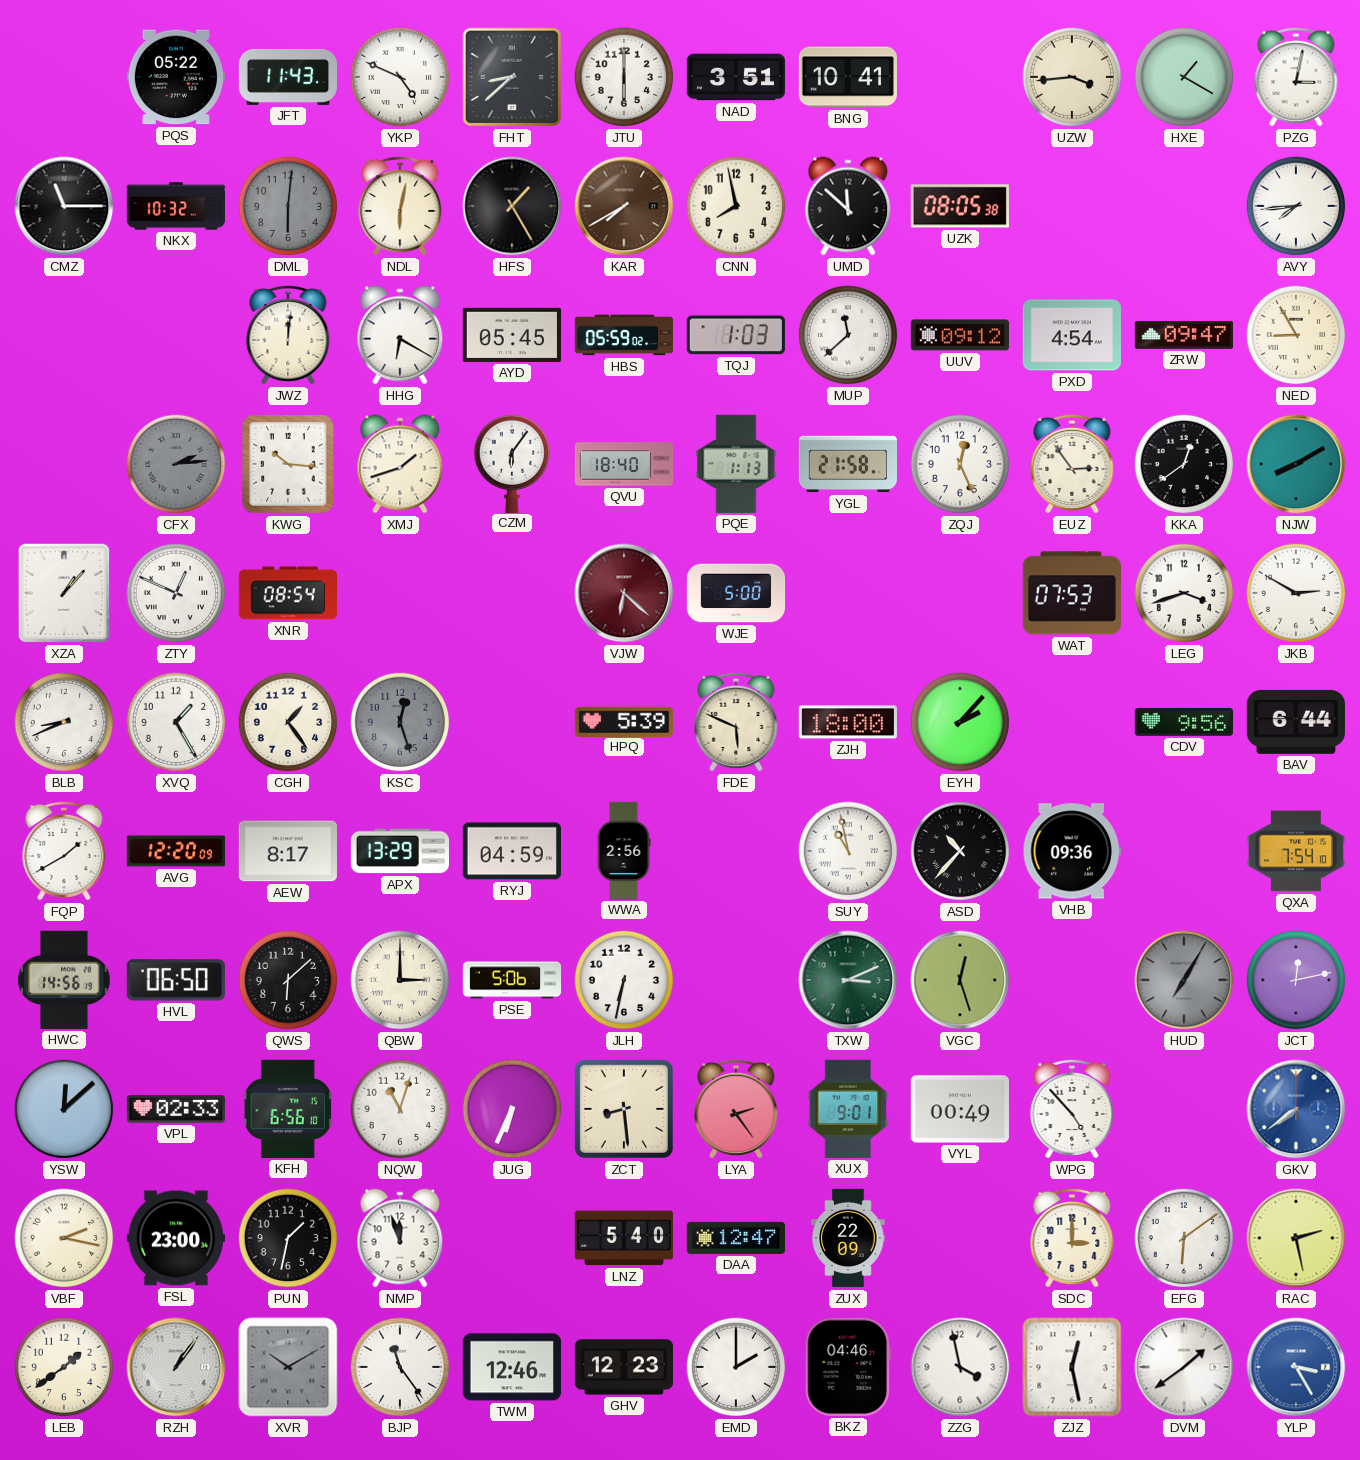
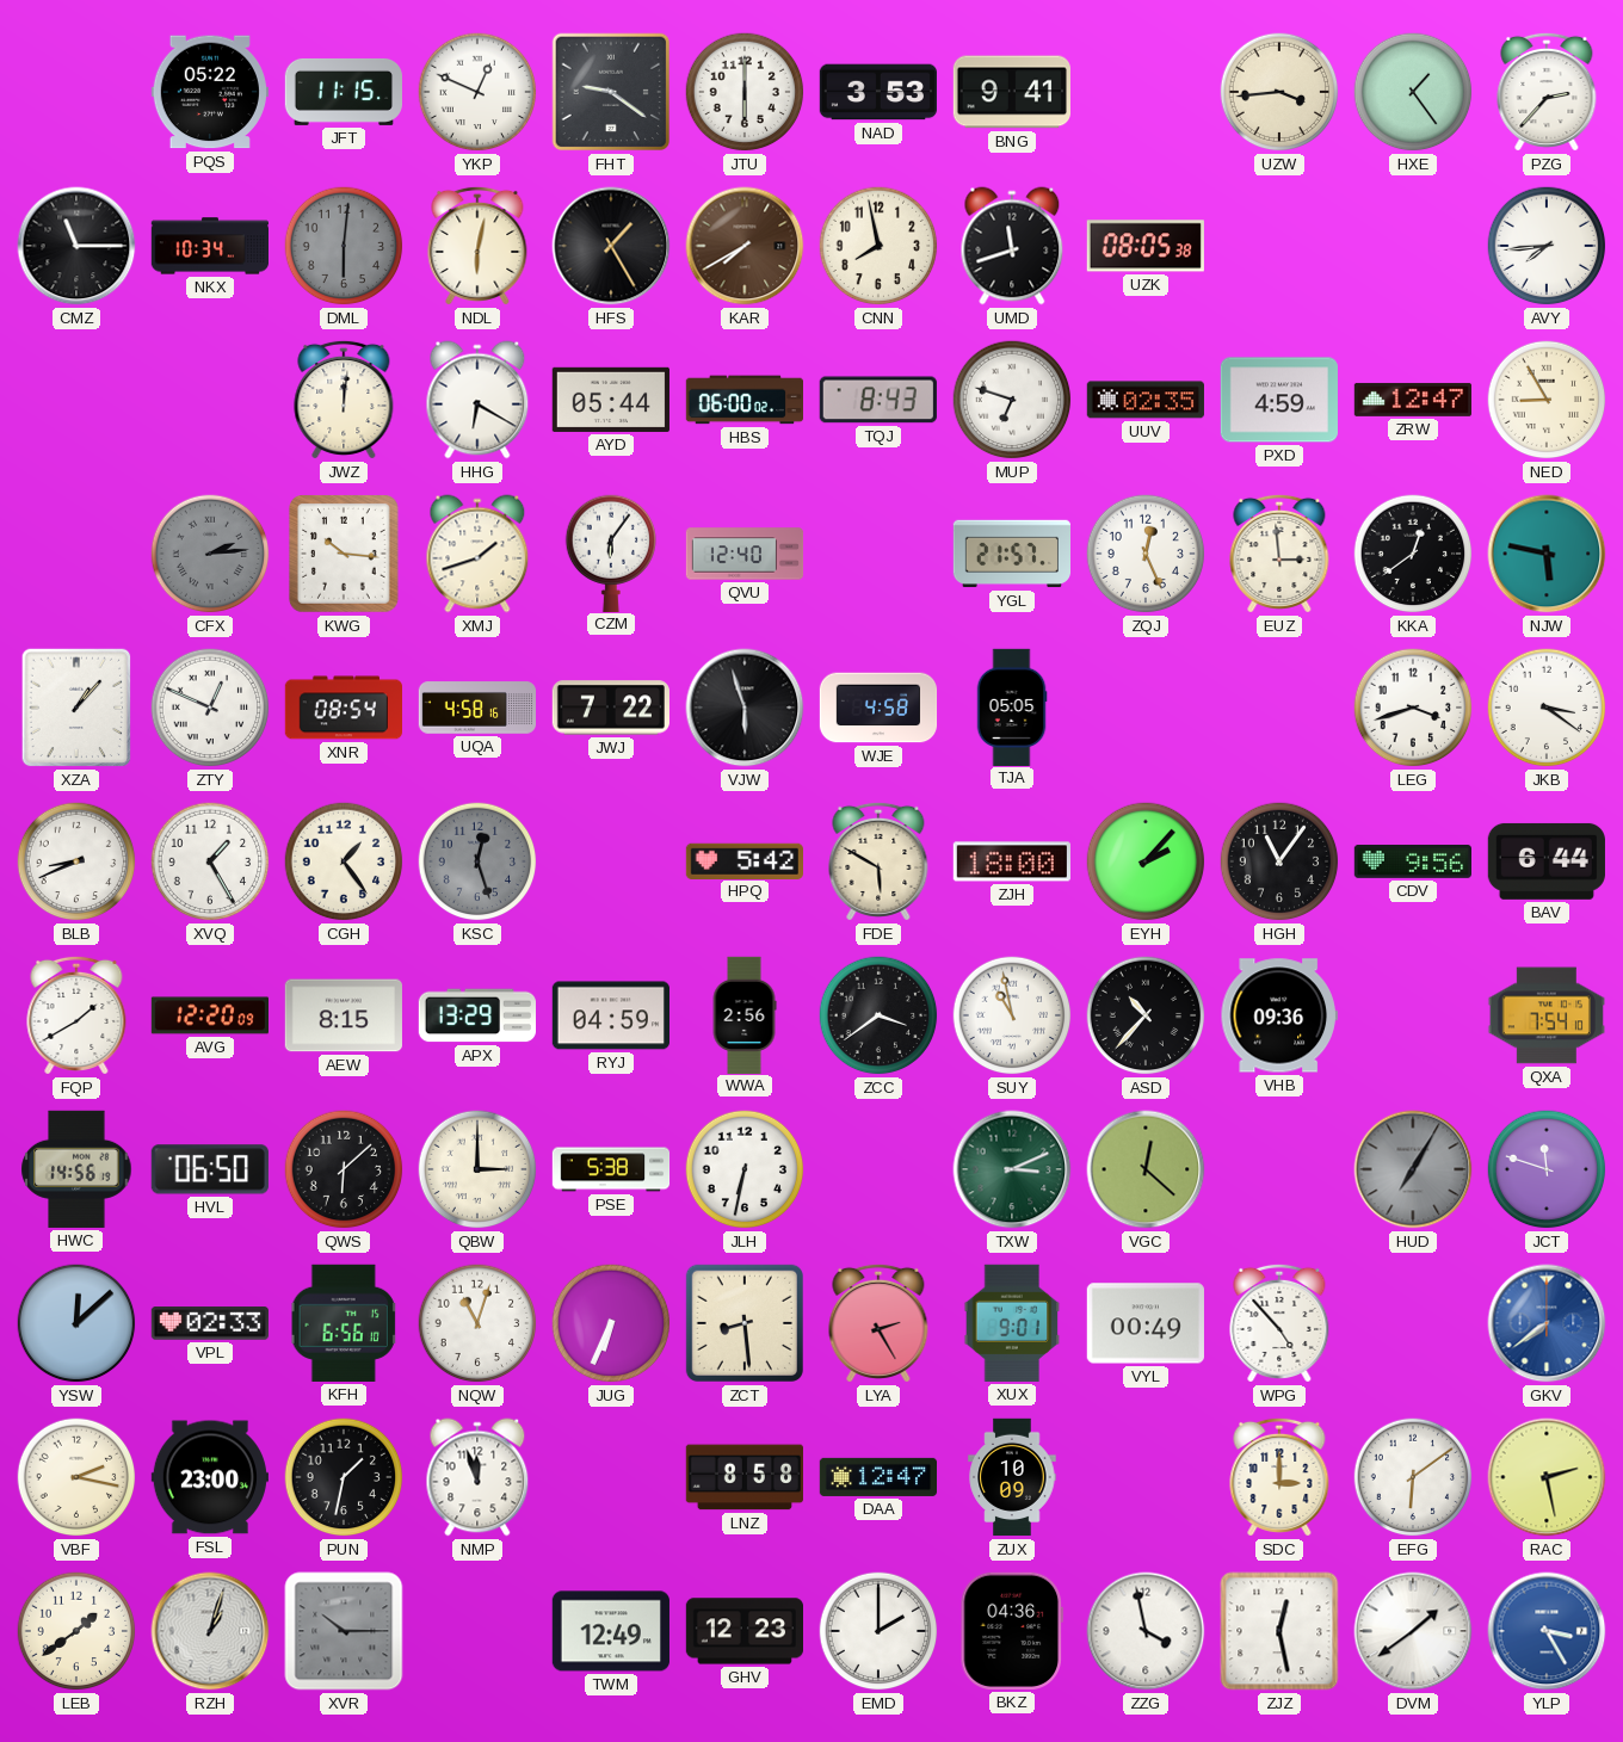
JFT: 11:43 -> 11:15
YKP: 4:49 -> 12:49
FHT: 8:38 -> 9:21
NAD: 3:51 -> 3:53
BNG: 10:41 -> 9:41
HXE: 1:20 -> 1:24
PZG: 3:02 -> 2:37
NKX: 10:32 -> 10:34
UMD: 11:52 -> 11:42
AYD: 05:45 -> 05:44
HBS: 05:59 -> 06:00
TQJ: 1:03 -> 8:43
MUP: 11:38 -> 6:48
UUV: 09:12 -> 02:35
PXD: 4:54 -> 4:59
ZRW: 09:47 -> 12:47
QVU: 18:40 -> 12:40
PQE: 1:13 -> none
YGL: 21:58 -> 21:57
EUZ: 2:54 -> 2:59
NJW: 8:10 -> 5:47
UQA: none -> 4:58
JWJ: none -> 7:22
VJW: 6:22 -> 5:57
VJW dial: burgundy -> black
WJE: 5:00 -> 4:58
TJA: none -> 05:05
WAT: 07:53 -> none
JKB: 2:50 -> 3:21
HPQ: 5:39 -> 5:42
FDE: 5:49 -> 5:50
HGH: none -> 11:06
AEW: 8:17 -> 8:15
ZCC: none -> 3:39
PSE: 5:06 -> 5:38
VGC: 12:27 -> 12:22
JCT: 12:13 -> 11:48
LYA: 2:24 -> 2:25
LNZ: 5:40 -> 8:58
ZUX: 22:09 -> 10:09
RZH: 1:06 -> 1:03
XVR: 10:10 -> 10:15
BJP: 11:24 -> none
TWM: 12:46 -> 12:49
BKZ: 04:46 -> 04:36
